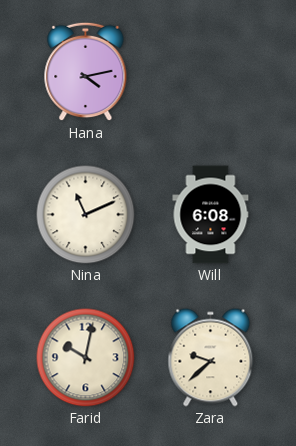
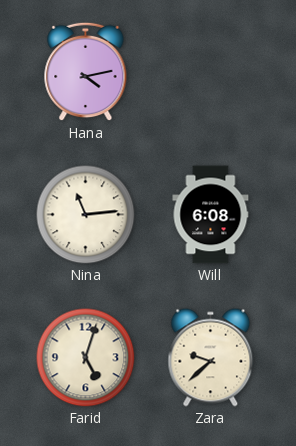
Nina: 11:11 -> 11:14
Farid: 10:02 -> 5:03
